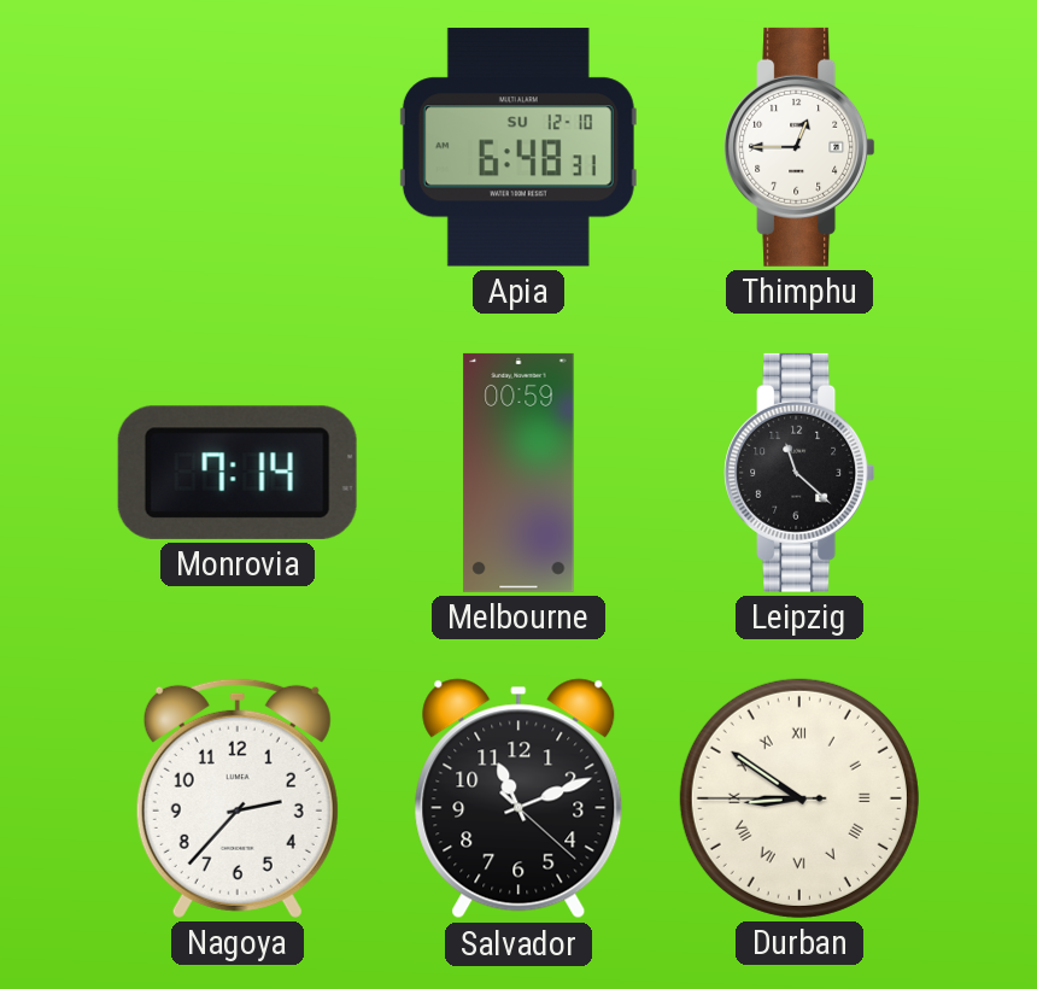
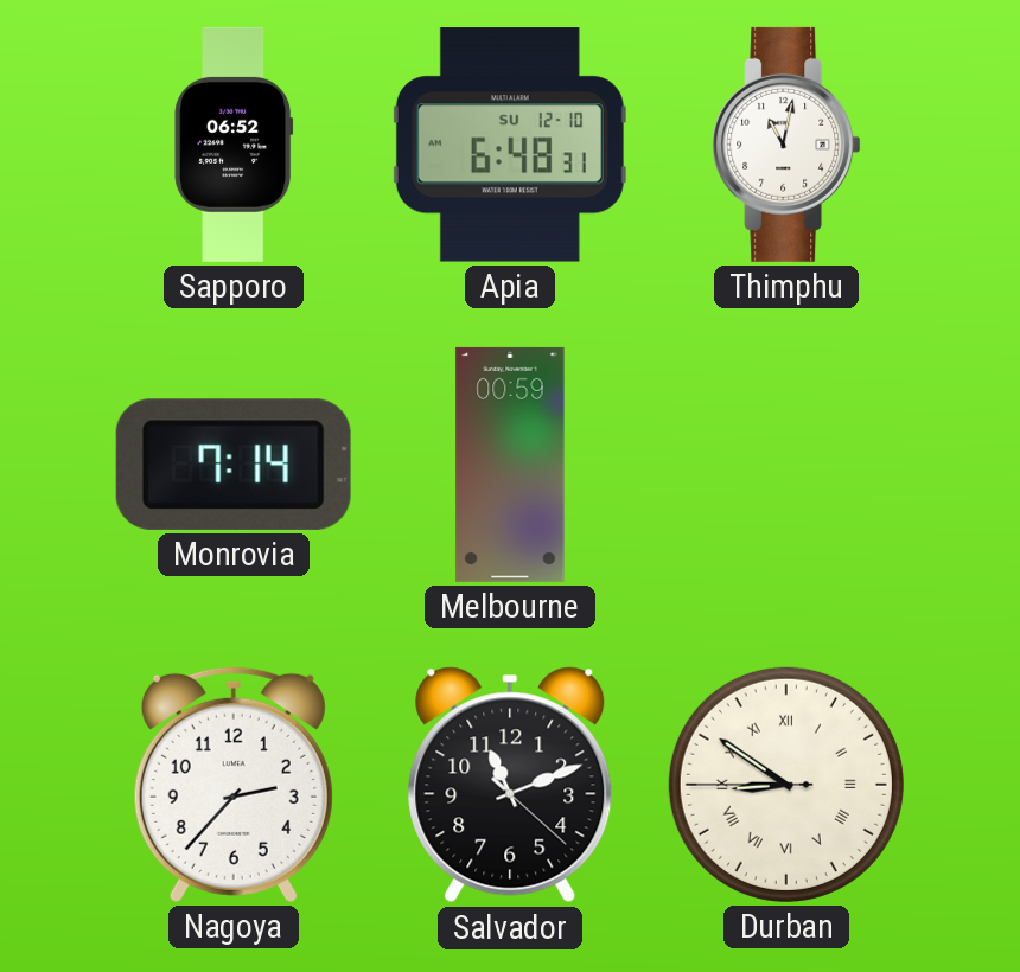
Sapporo: none -> 06:52
Thimphu: 12:45 -> 11:02
Leipzig: 11:22 -> none
